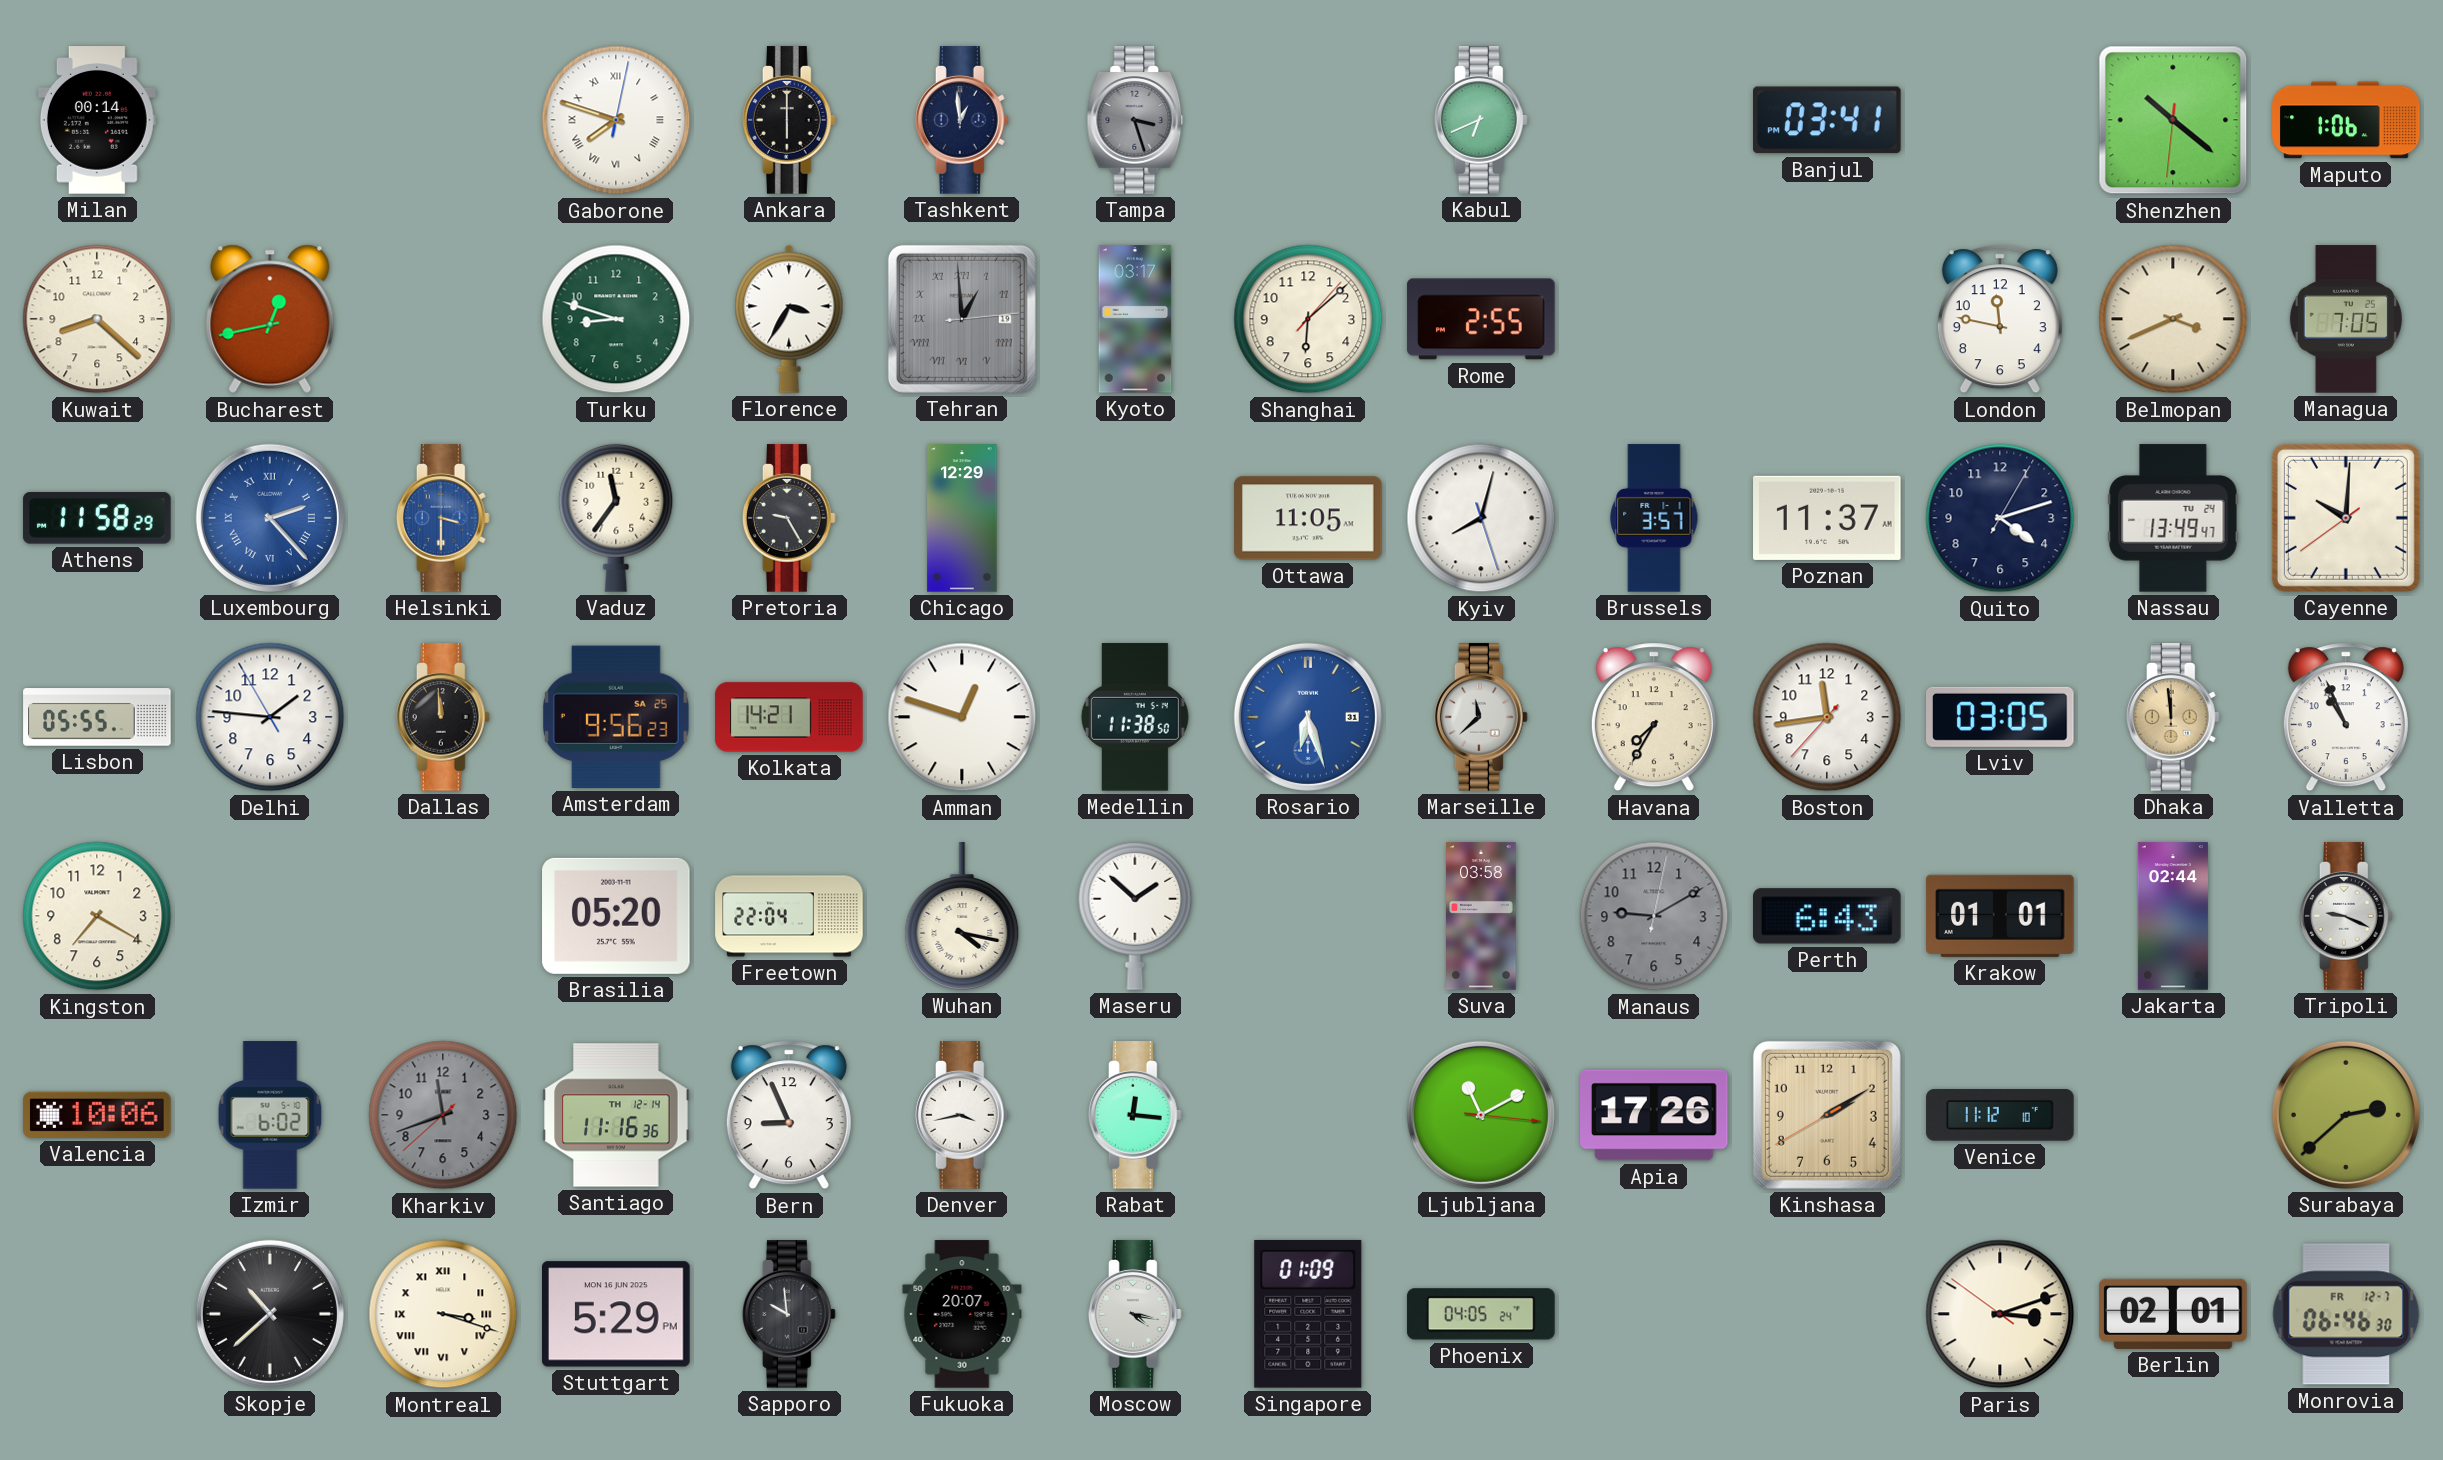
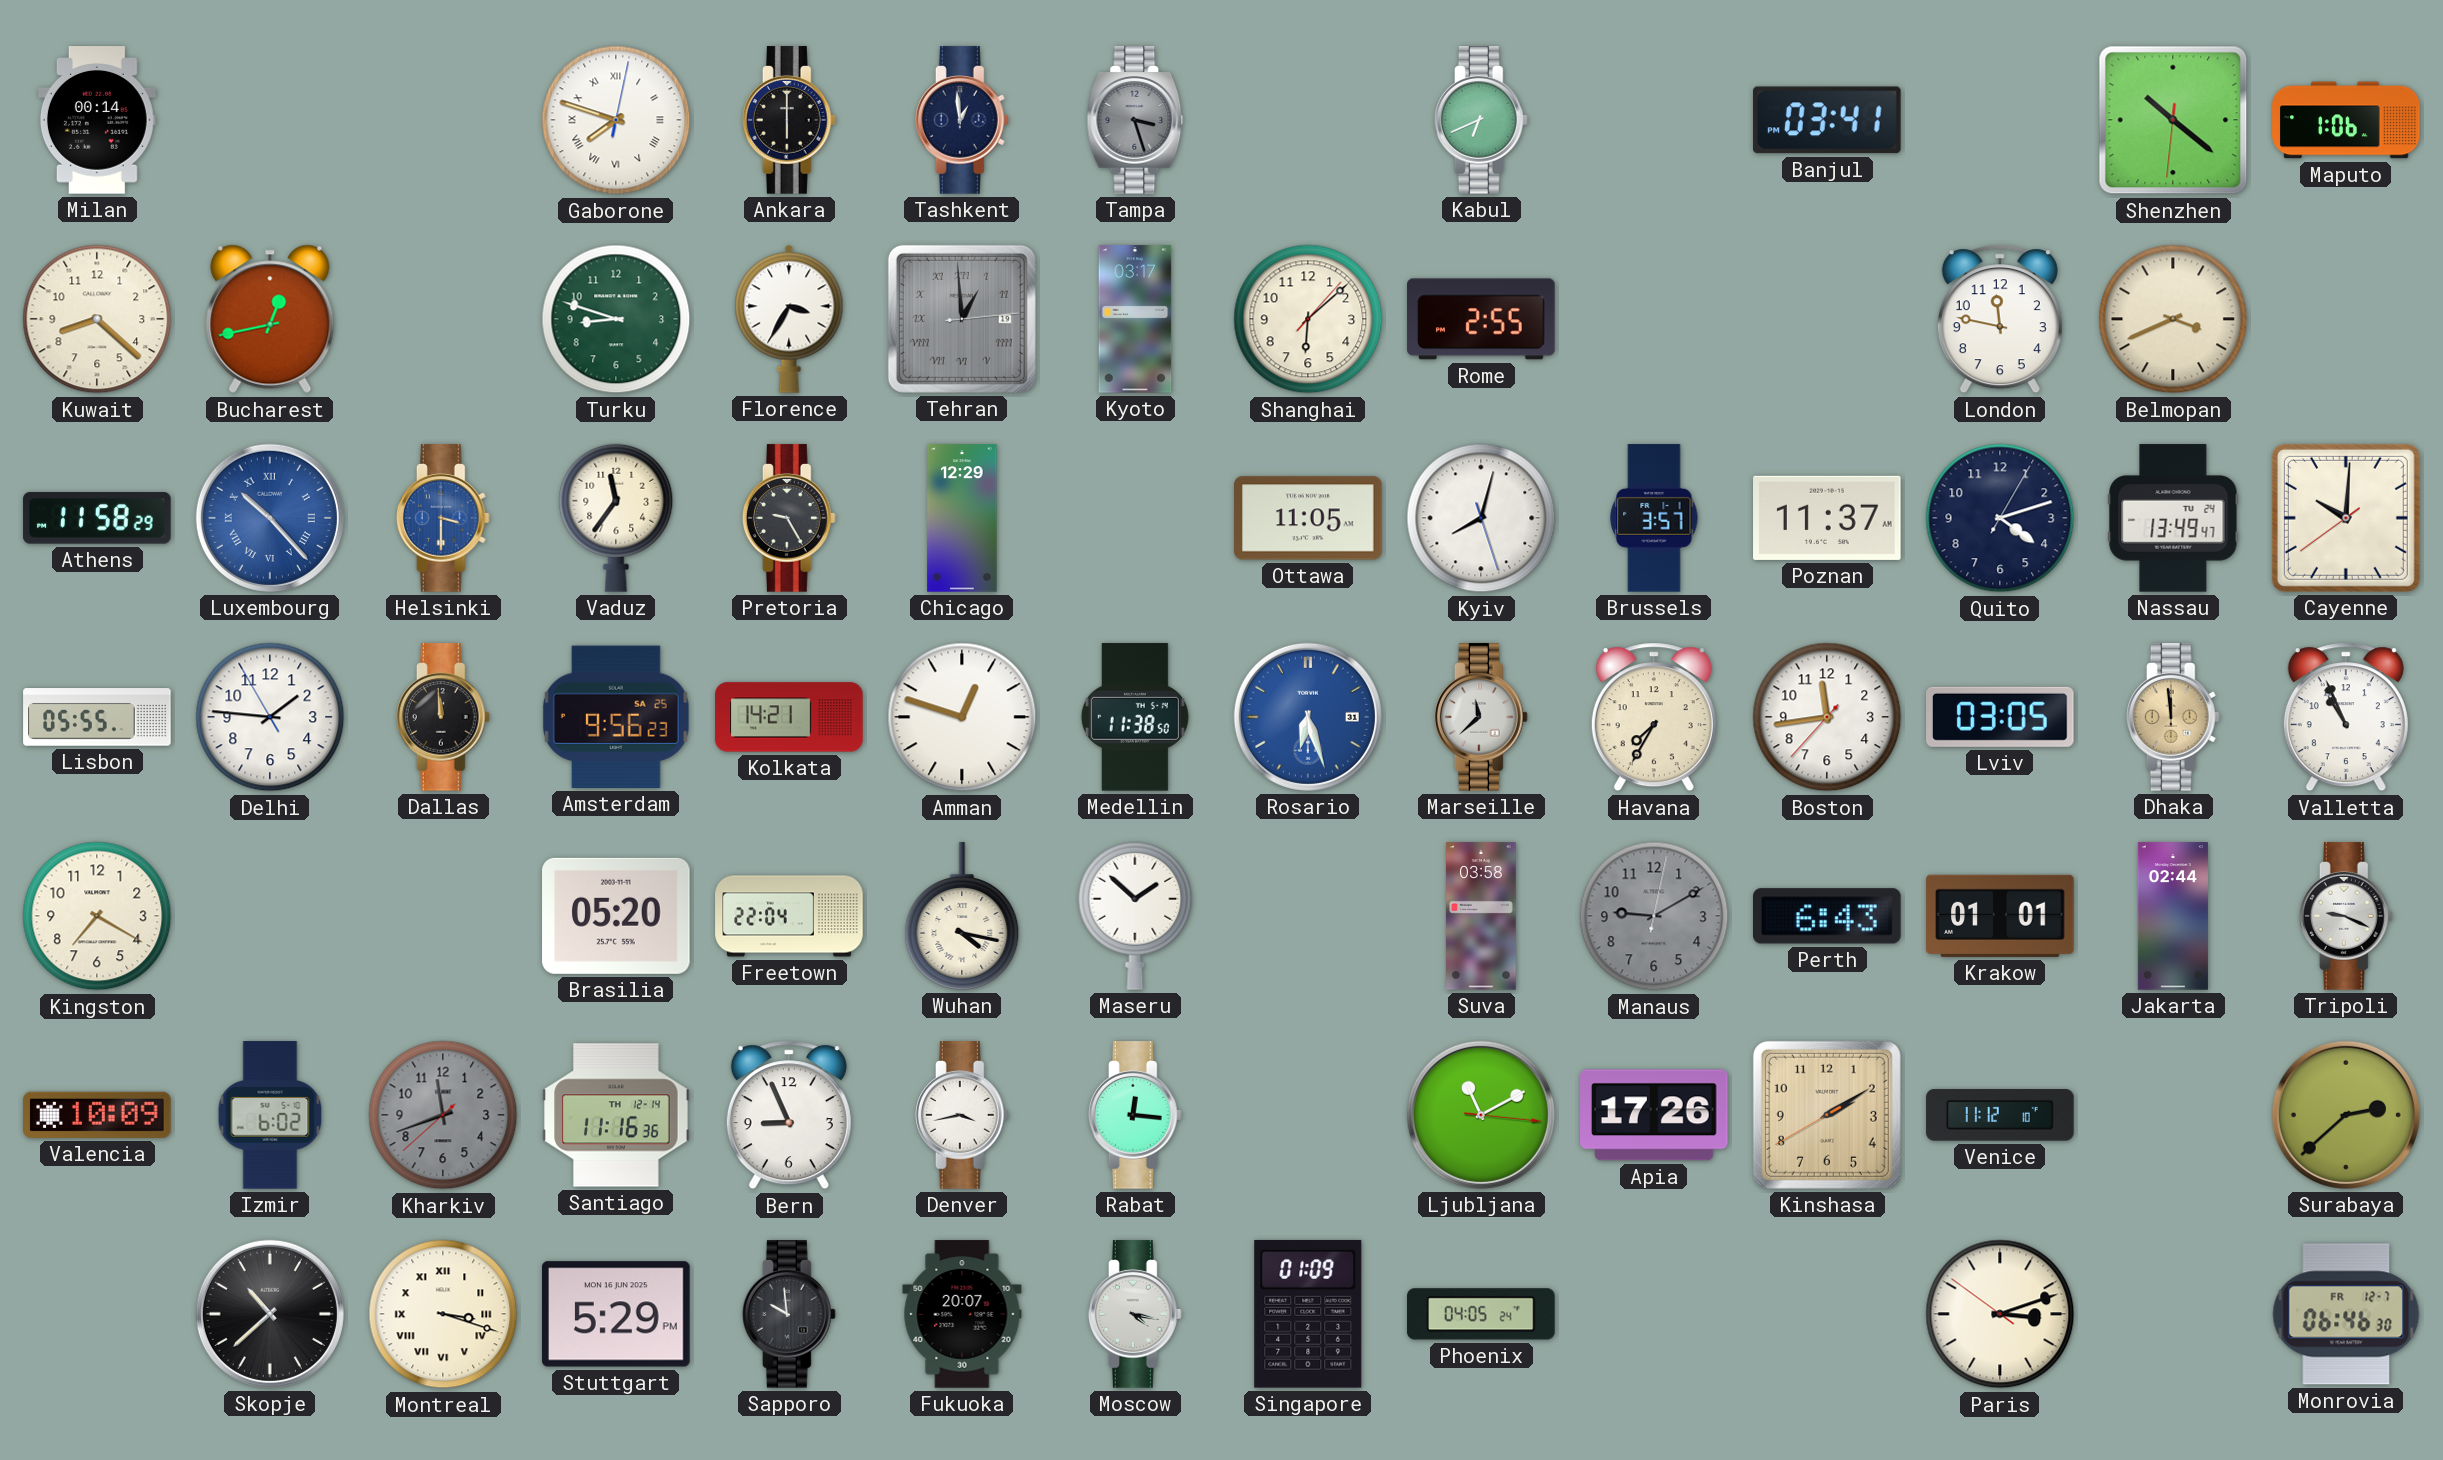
Managua: 7:05 -> none
Luxembourg: 2:23 -> 10:23
Valencia: 10:06 -> 10:09
Berlin: 02:01 -> none
